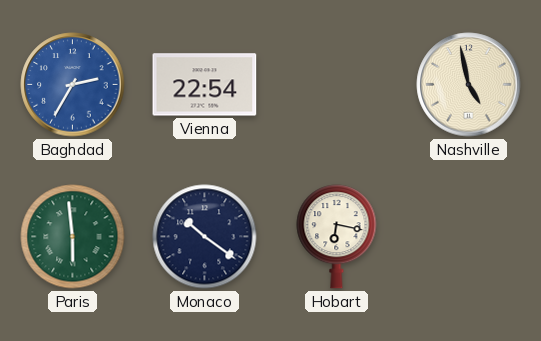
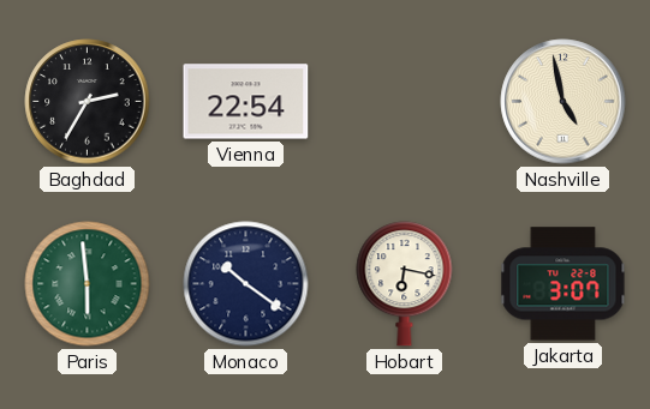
Baghdad dial: blue -> black
Jakarta: none -> 3:07
